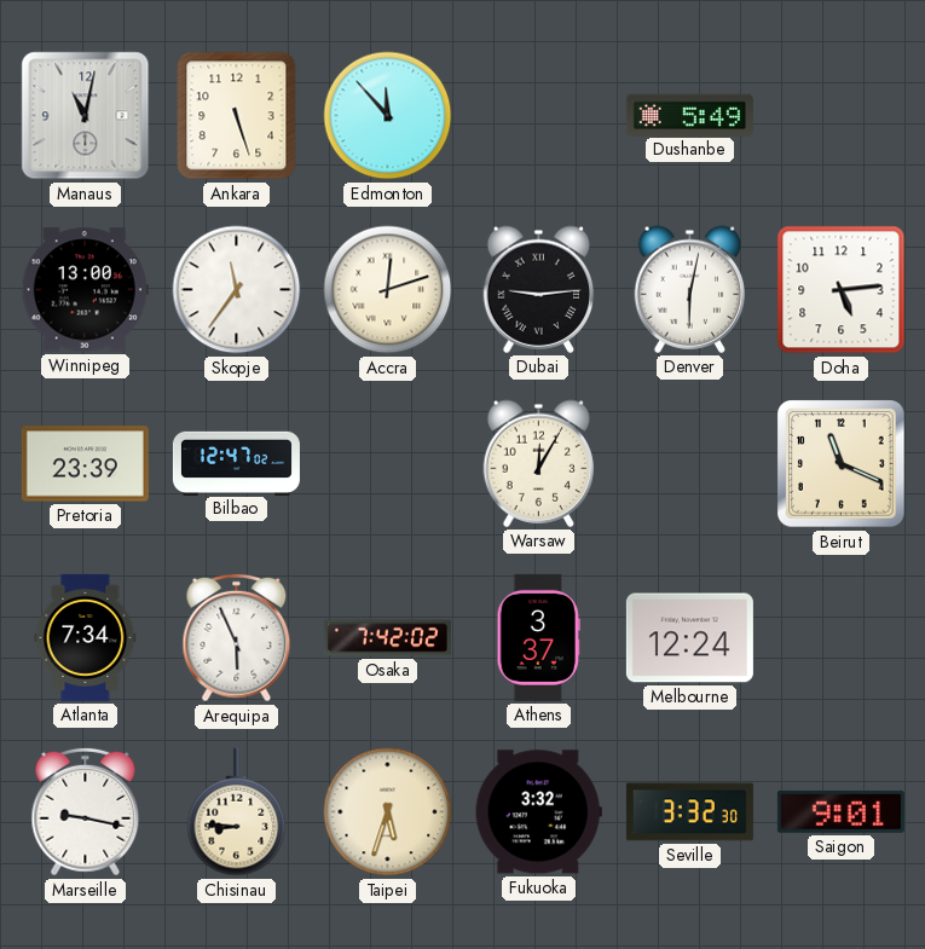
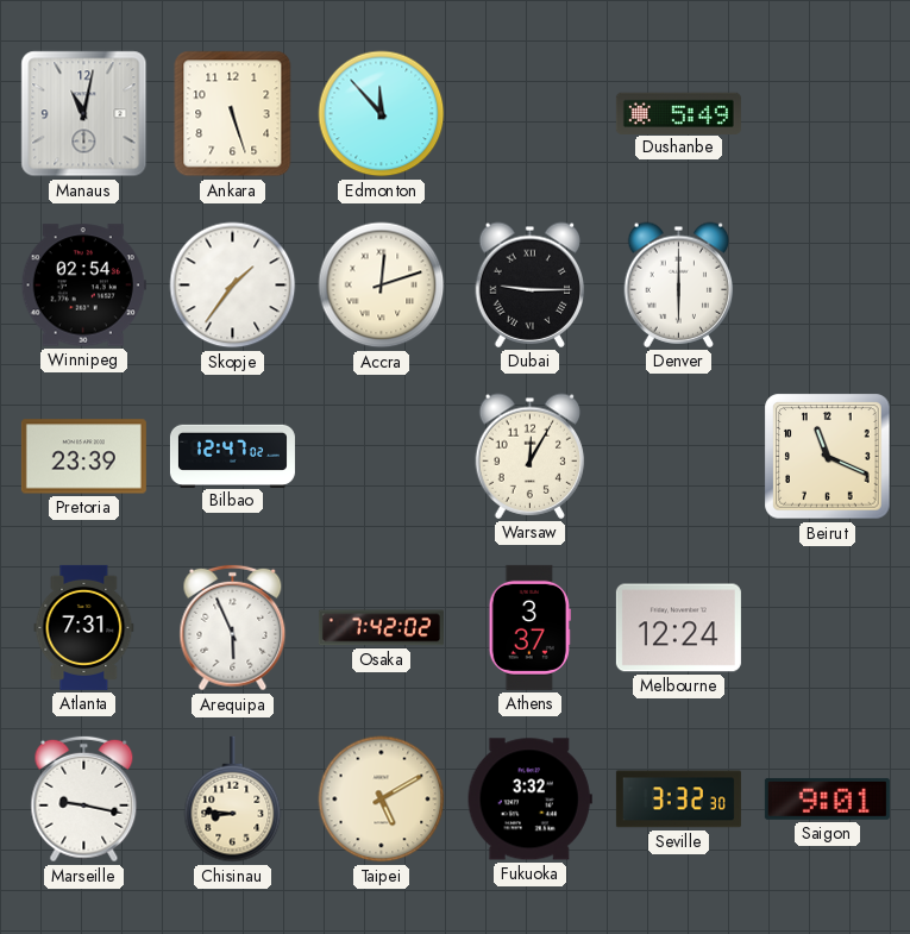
Winnipeg: 13:00 -> 02:54
Skopje: 11:36 -> 1:36
Dubai: 9:14 -> 9:15
Denver: 6:02 -> 6:00
Doha: 5:14 -> none
Atlanta: 7:34 -> 7:31
Taipei: 5:33 -> 5:10
